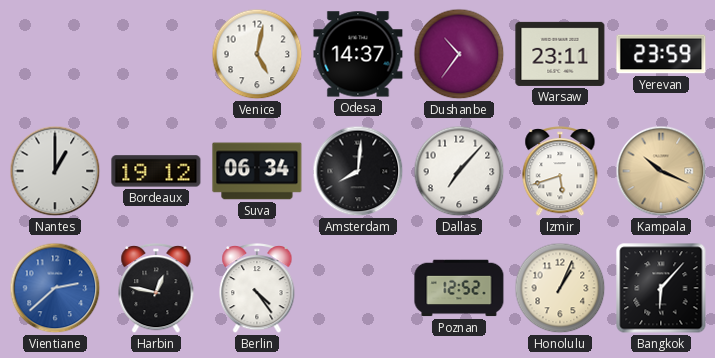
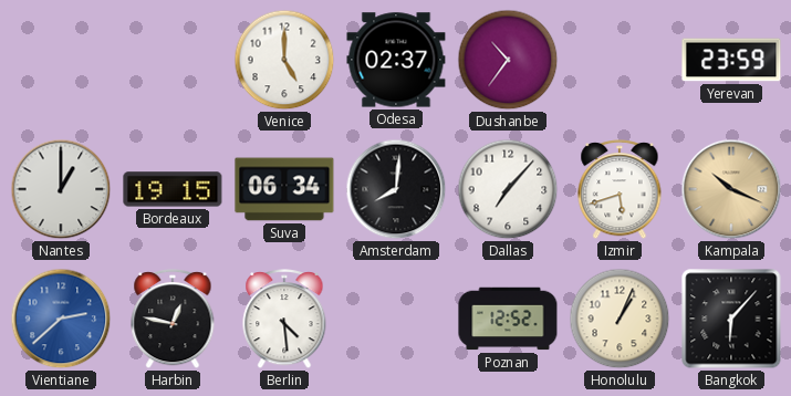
Venice: 5:02 -> 5:00
Odesa: 14:37 -> 02:37
Warsaw: 23:11 -> none
Bordeaux: 19:12 -> 19:15
Berlin: 4:24 -> 4:29
